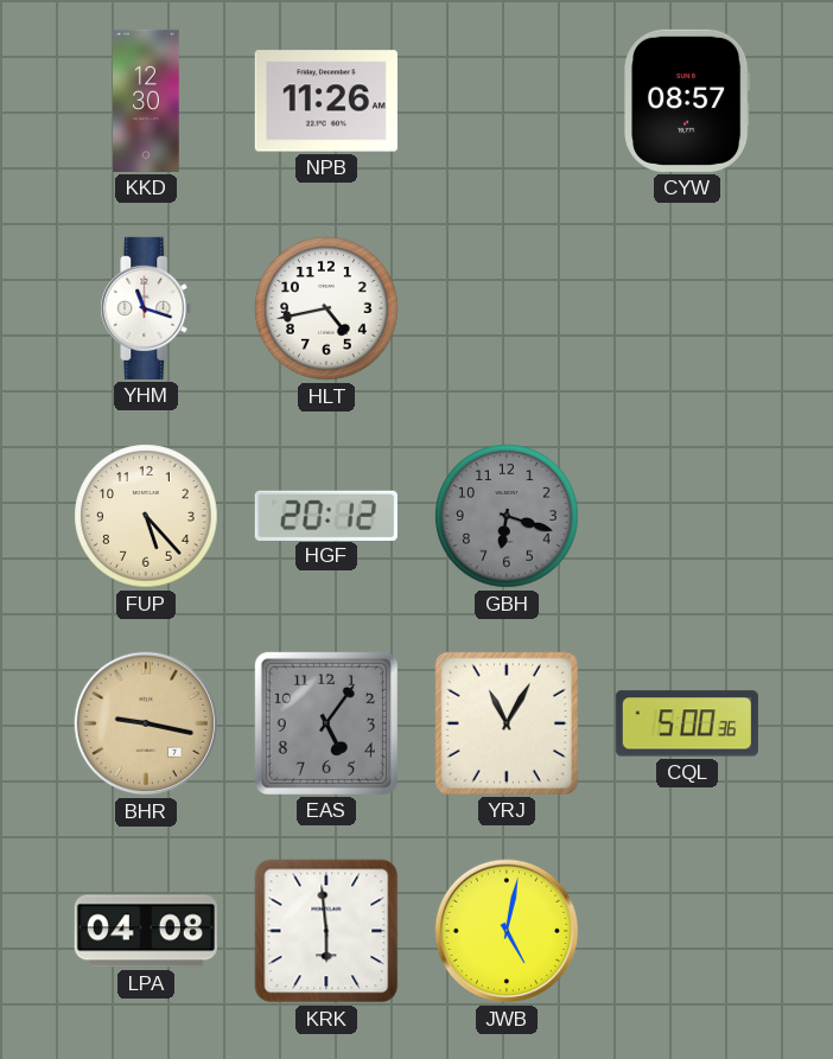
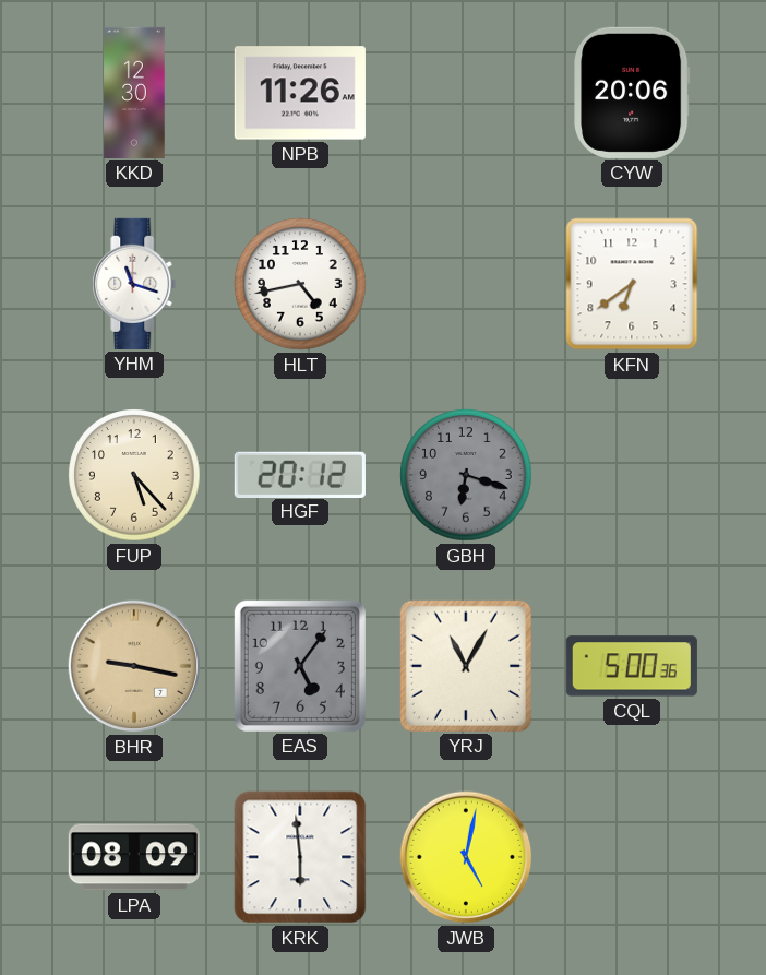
CYW: 08:57 -> 20:06
KFN: none -> 6:39
LPA: 04:08 -> 08:09
